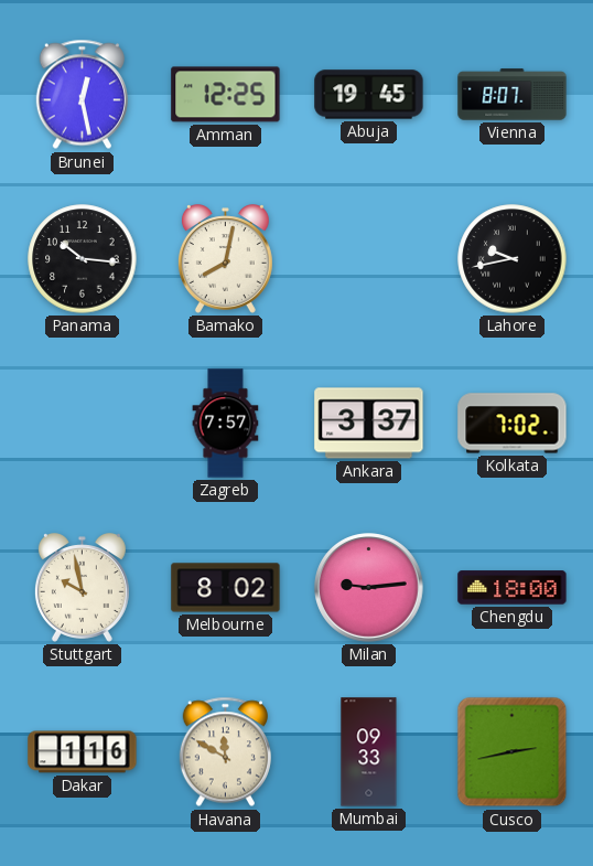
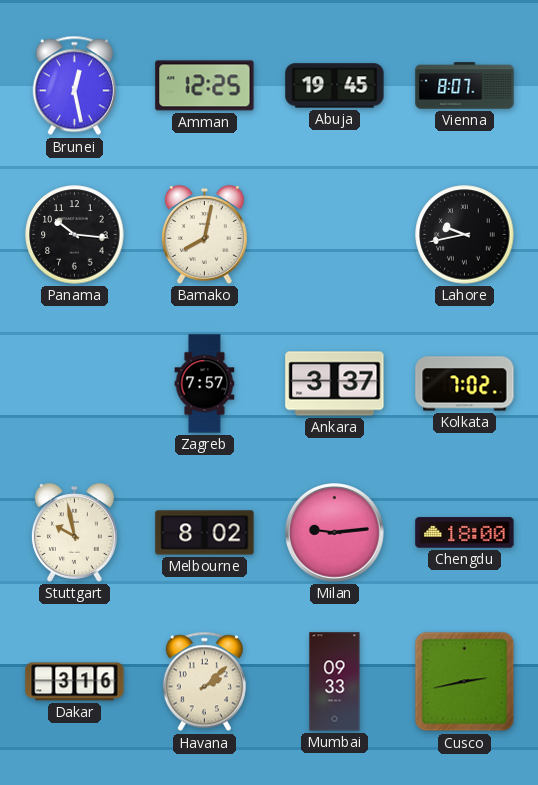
Dakar: 1:16 -> 3:16
Havana: 11:50 -> 2:08
